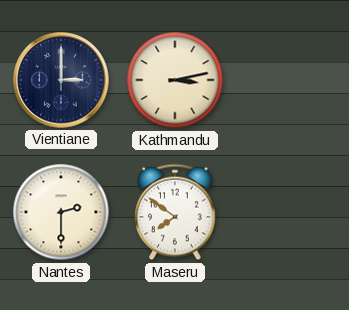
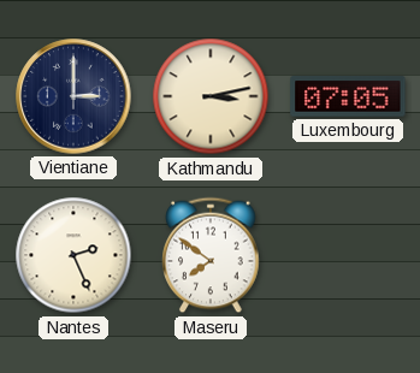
Luxembourg: none -> 07:05
Nantes: 2:30 -> 2:26
